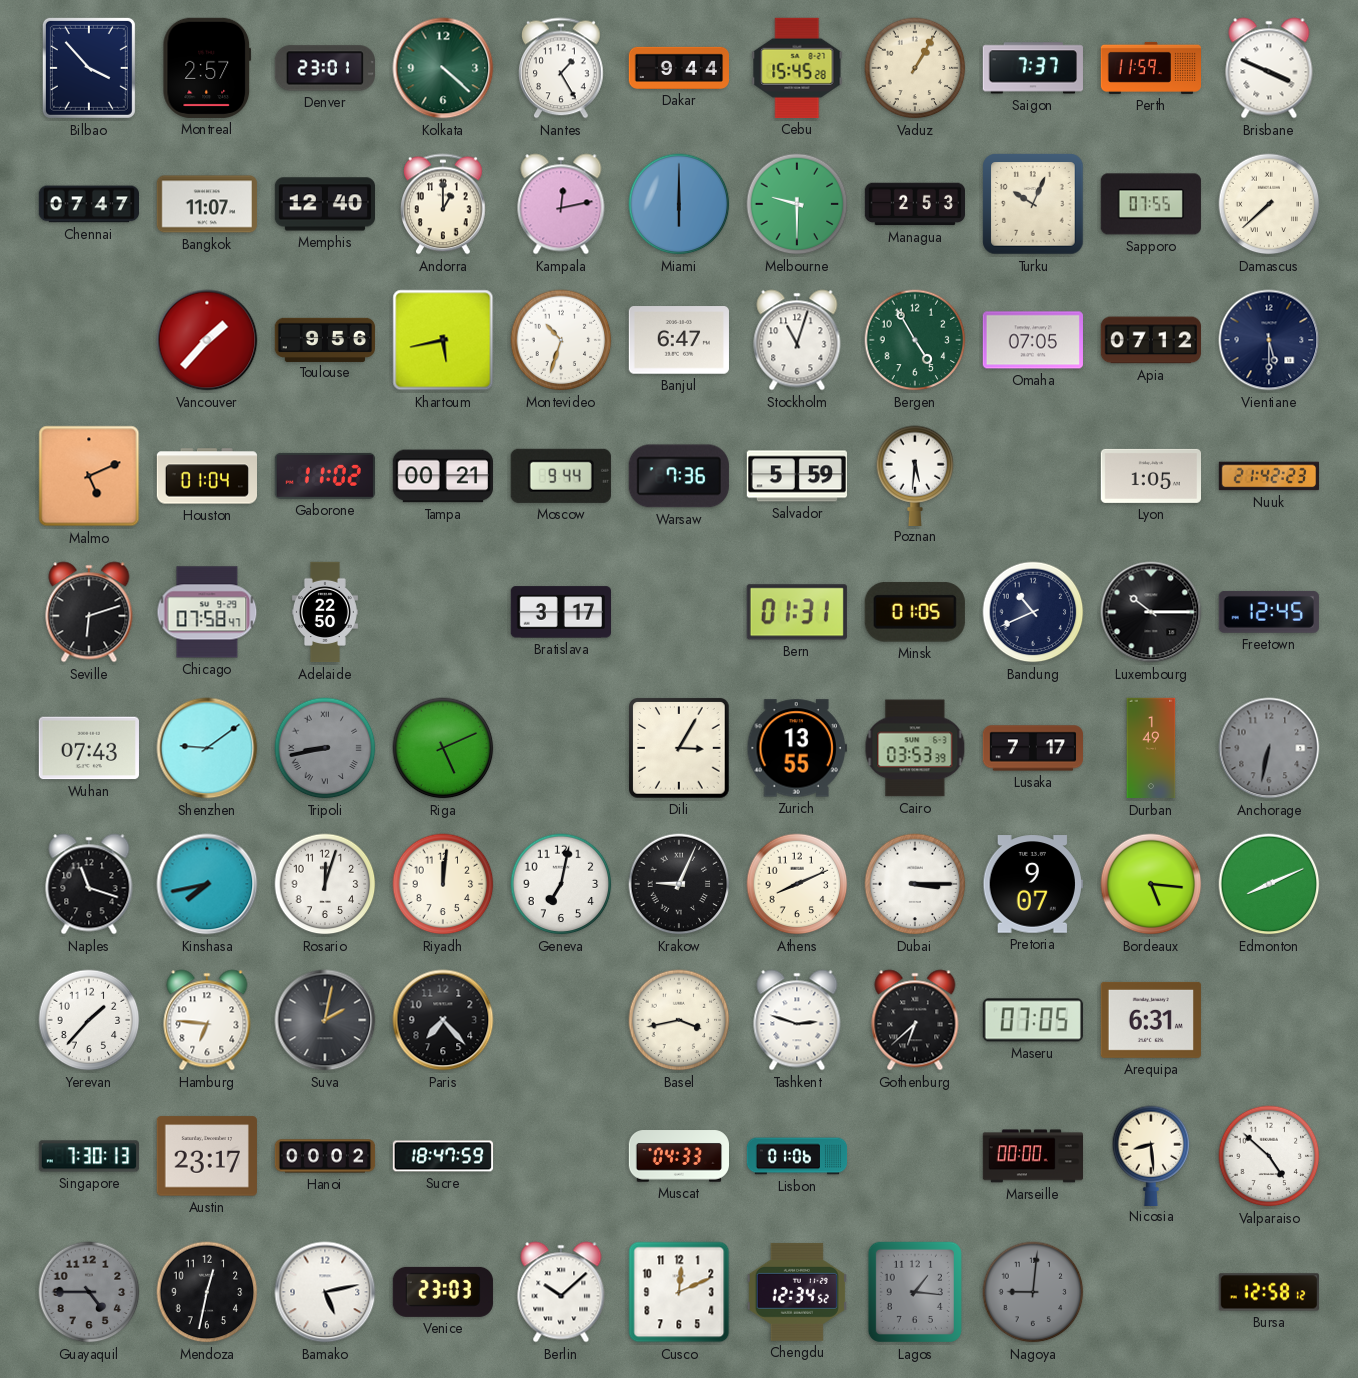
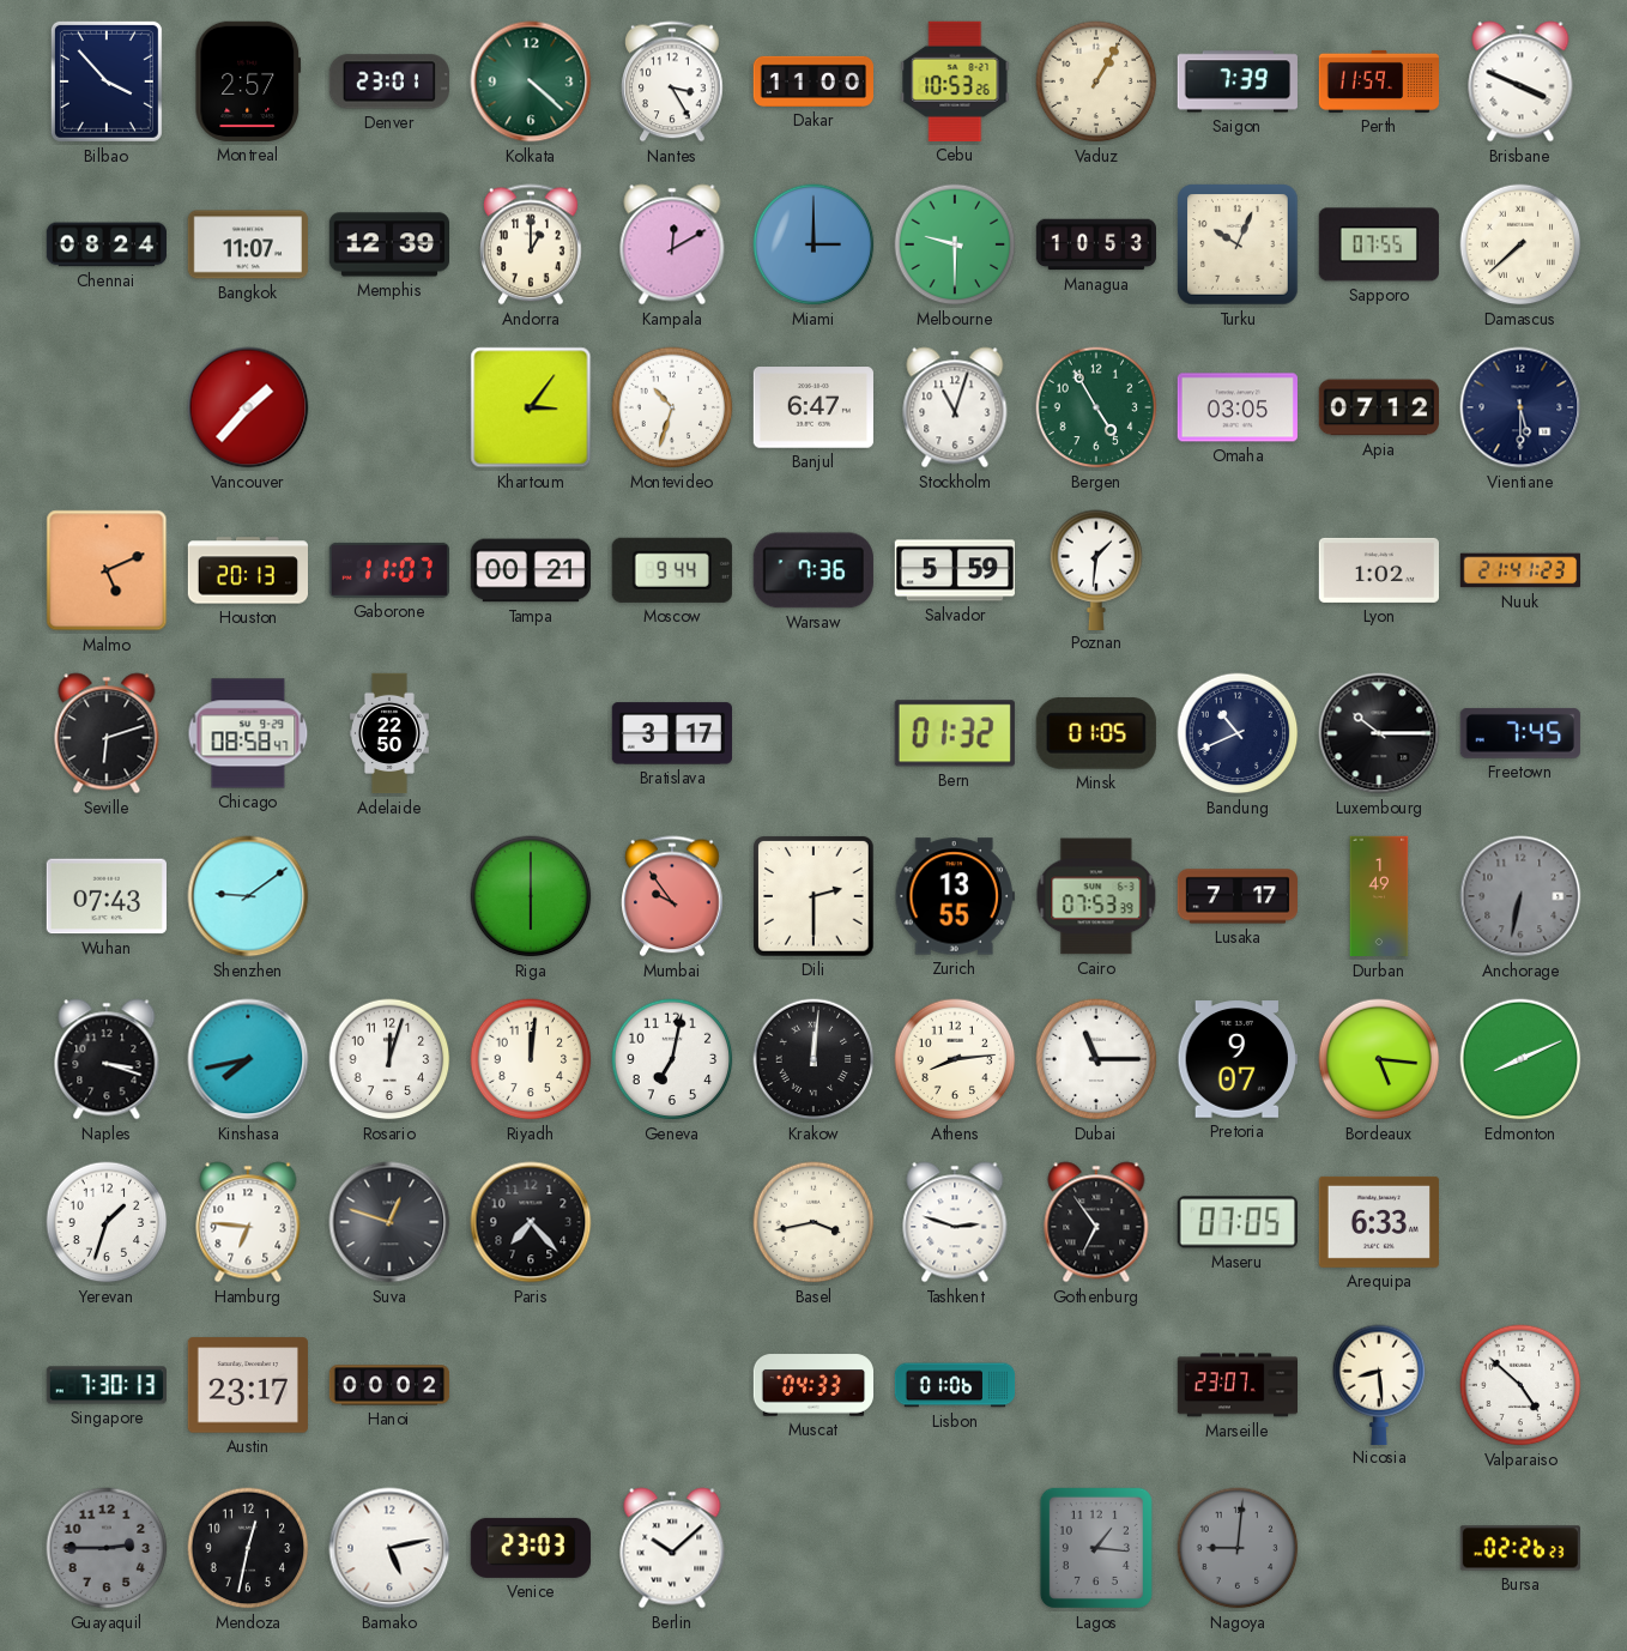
Nantes: 1:25 -> 3:25
Dakar: 9:44 -> 11:00
Cebu: 15:45 -> 10:53
Saigon: 7:37 -> 7:39
Chennai: 07:47 -> 08:24
Memphis: 12:40 -> 12:39
Kampala: 12:13 -> 12:10
Miami: 6:00 -> 3:00
Managua: 2:53 -> 10:53
Toulouse: 9:56 -> none
Khartoum: 5:43 -> 3:06
Omaha: 07:05 -> 03:05
Houston: 01:04 -> 20:13
Gaborone: 11:02 -> 11:07
Poznan: 5:31 -> 1:31
Lyon: 1:05 -> 1:02
Nuuk: 21:42 -> 21:41
Chicago: 07:58 -> 08:58
Bern: 01:31 -> 01:32
Freetown: 12:45 -> 7:45
Tripoli: 8:43 -> none
Riga: 5:11 -> 6:00
Mumbai: none -> 9:54
Dili: 3:05 -> 2:30
Cairo: 03:53 -> 07:53
Naples: 11:18 -> 3:18
Krakow: 9:04 -> 12:01
Athens: 8:11 -> 8:14
Dubai: 3:15 -> 11:15
Yerevan: 1:37 -> 1:33
Suva: 2:02 -> 12:48
Gothenburg: 6:38 -> 6:54
Arequipa: 6:31 -> 6:33
Sucre: 18:47 -> none
Marseille: 00:00 -> 23:07
Guayaquil: 4:45 -> 2:45
Cusco: 12:11 -> none
Chengdu: 12:34 -> none
Bursa: 12:58 -> 02:26
